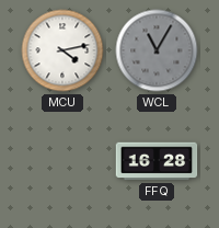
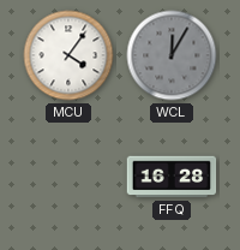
MCU: 4:13 -> 4:06
WCL: 11:05 -> 12:05
